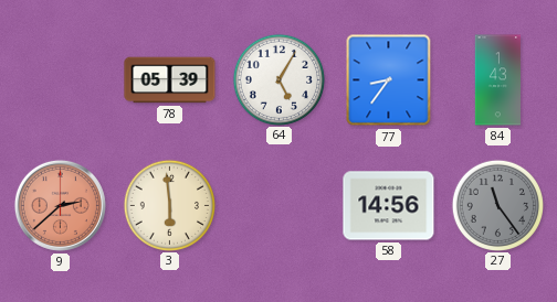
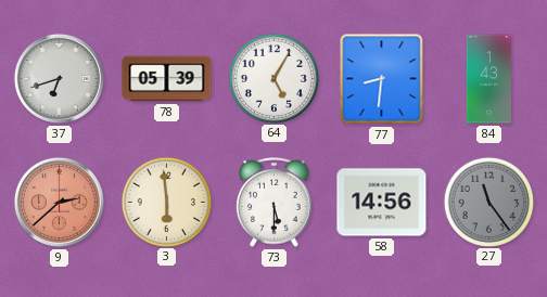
37: none -> 6:42
77: 8:36 -> 8:31
73: none -> 5:30
